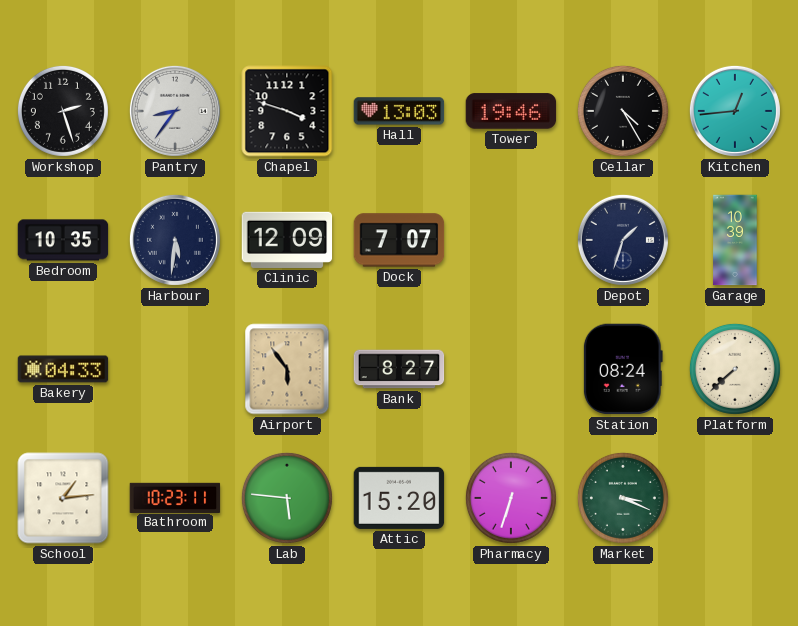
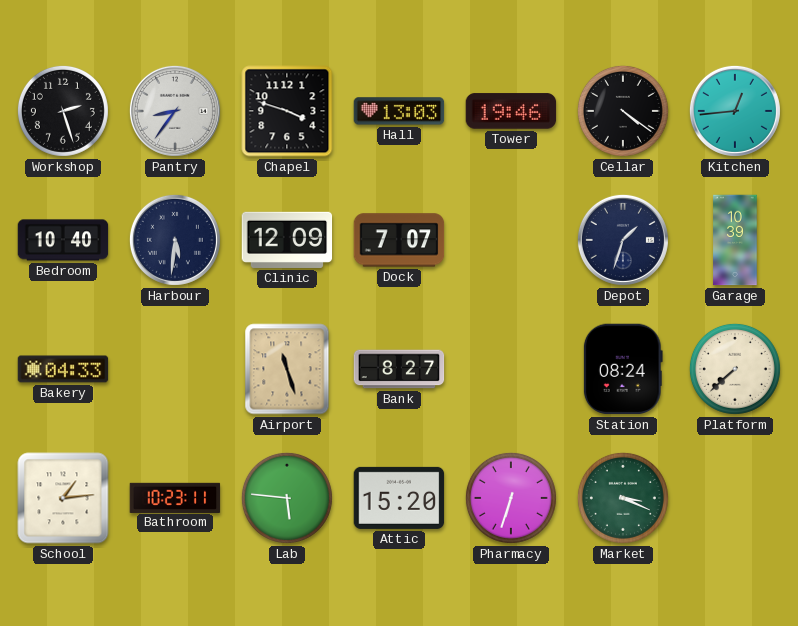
Cellar: 4:25 -> 4:21
Bedroom: 10:35 -> 10:40
Airport: 5:54 -> 11:27
